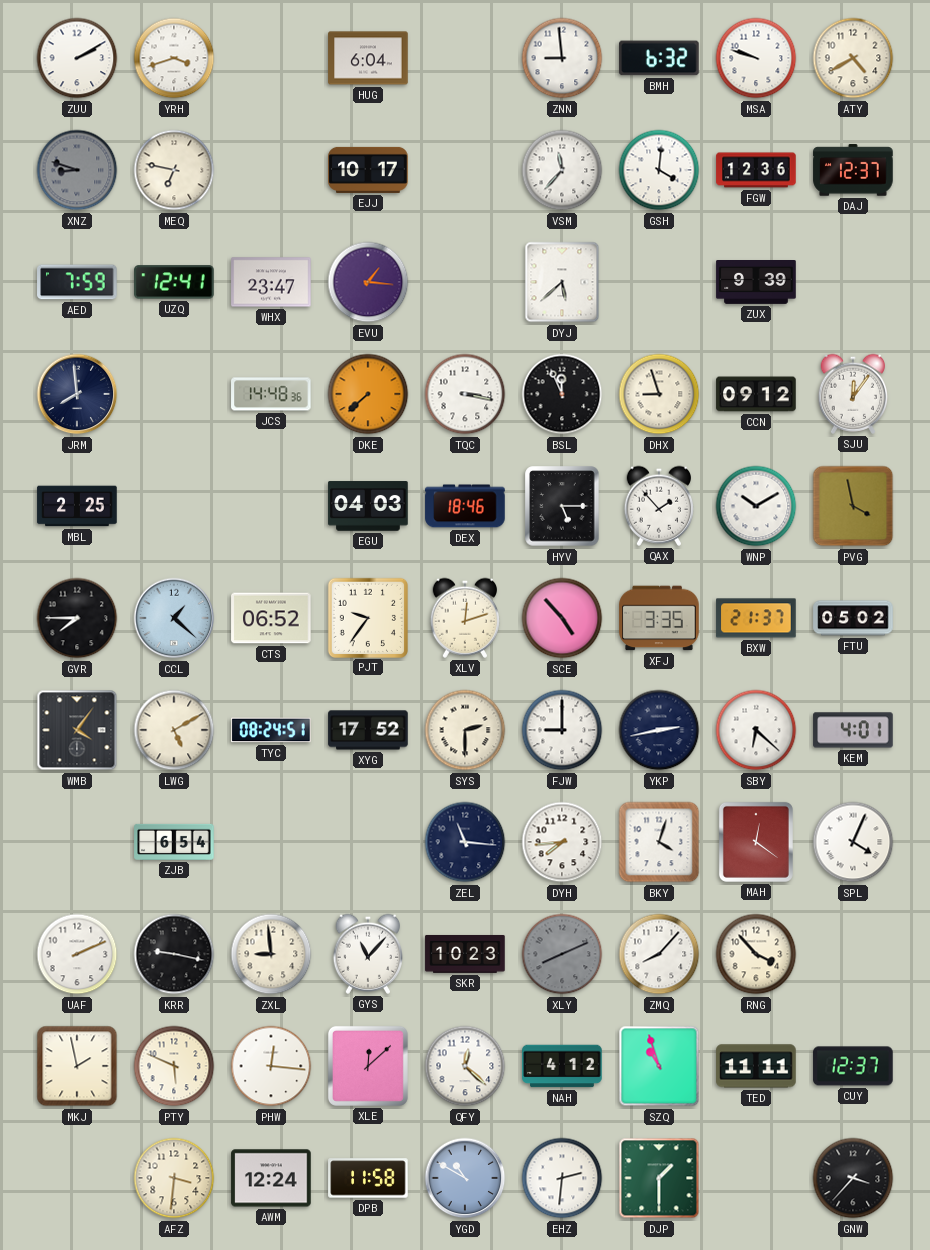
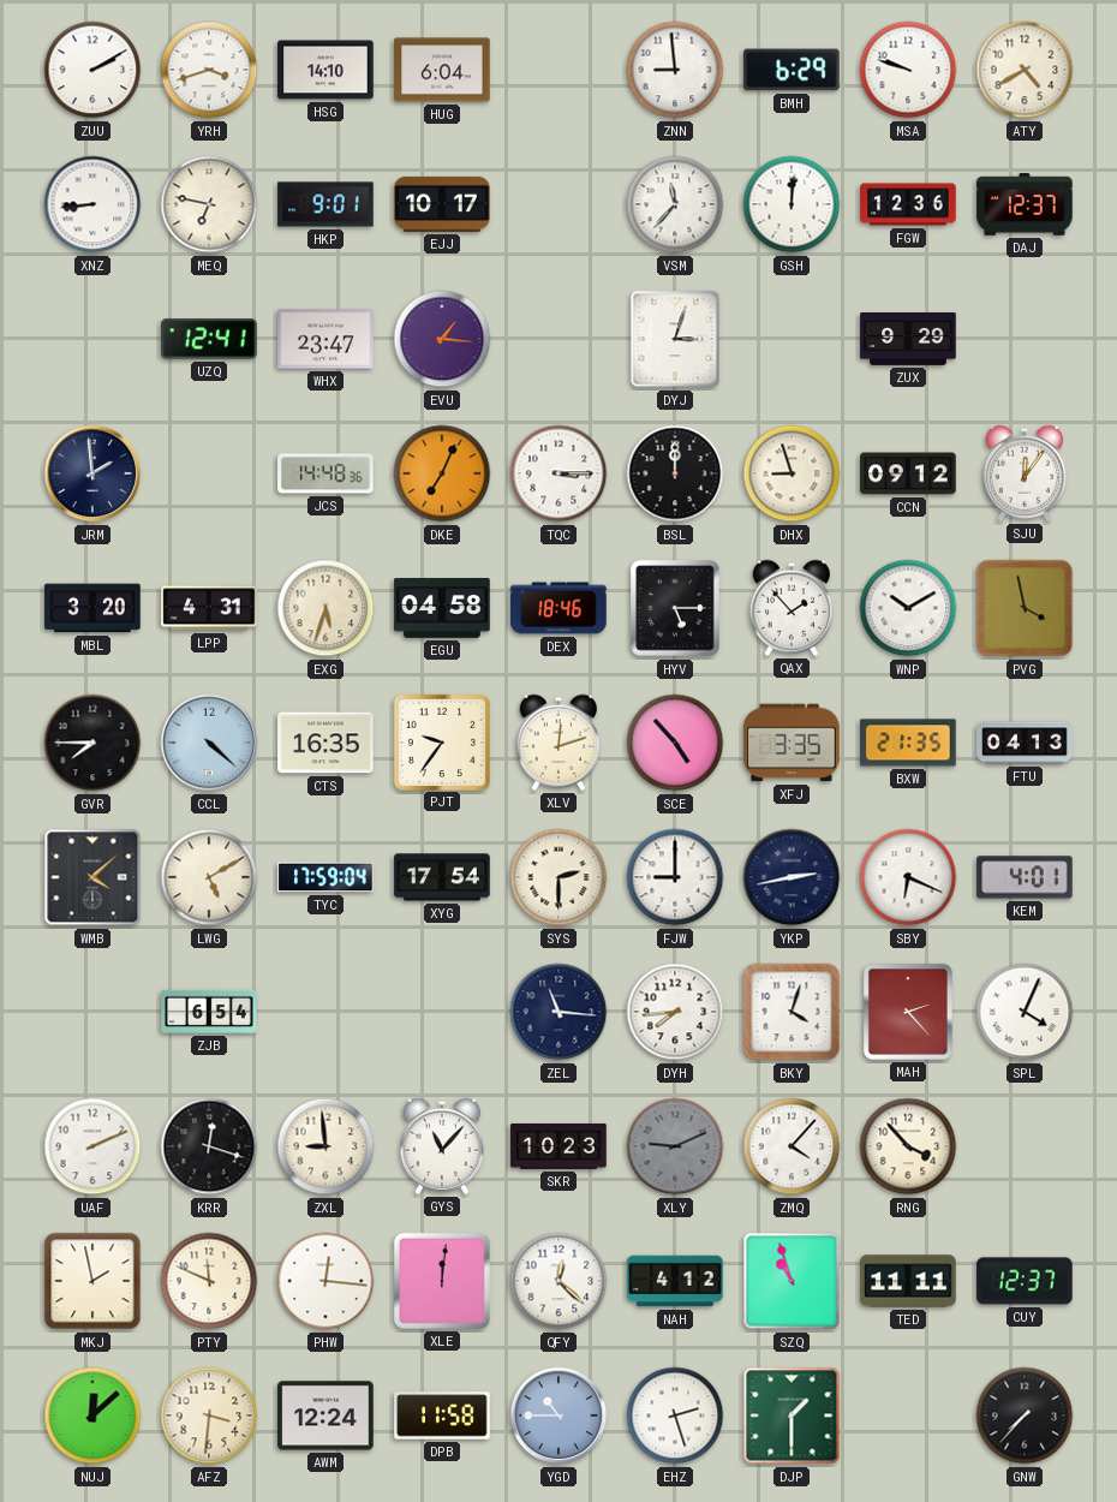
HSG: none -> 14:10
BMH: 6:32 -> 6:29
XNZ: 8:48 -> 8:44
XNZ dial: grey -> white
HKP: none -> 9:01
GSH: 4:01 -> 12:01
AED: 7:59 -> none
DYJ: 5:38 -> 3:03
ZUX: 9:39 -> 9:29
JRM: 7:59 -> 1:59
DKE: 7:38 -> 7:04
TQC: 3:17 -> 3:15
BSL: 11:56 -> 12:00
MBL: 2:25 -> 3:20
LPP: none -> 4:31
EXG: none -> 5:33
EGU: 04:03 -> 04:58
CCL: 1:22 -> 4:22
CTS: 06:52 -> 16:35
BXW: 21:37 -> 21:35
FTU: 05:02 -> 04:13
WMB: 4:06 -> 4:08
TYC: 08:24 -> 17:59
XYG: 17:52 -> 17:54
SBY: 6:22 -> 6:19
MAH: 12:21 -> 2:23
KRR: 9:17 -> 12:18
XLY: 8:11 -> 9:11
ZMQ: 8:07 -> 4:07
PTY: 5:49 -> 11:49
XLE: 12:08 -> 12:01
NUJ: none -> 12:08
YGD: 10:50 -> 10:45
EHZ: 2:31 -> 2:27
GNW: 3:37 -> 7:37
